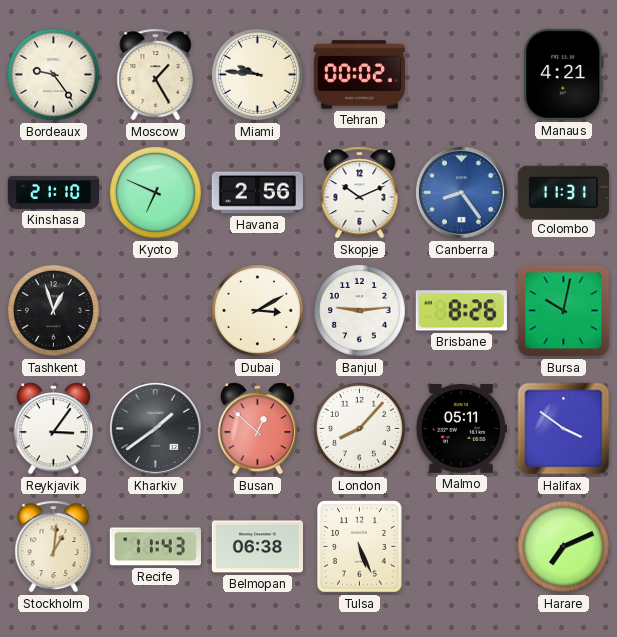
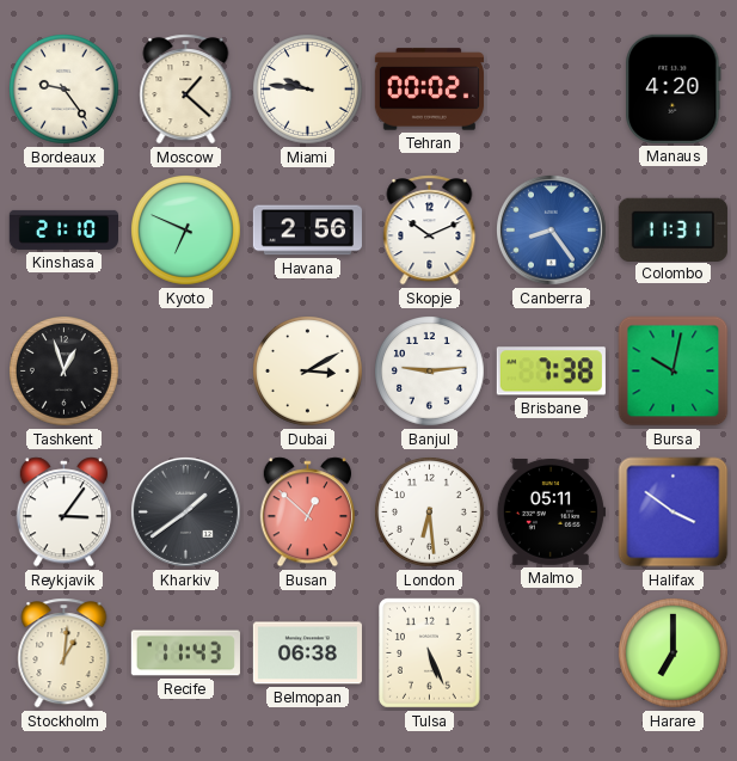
Moscow: 1:25 -> 1:22
Manaus: 4:21 -> 4:20
Brisbane: 8:26 -> 7:38
London: 8:07 -> 6:29
Harare: 7:11 -> 7:00
